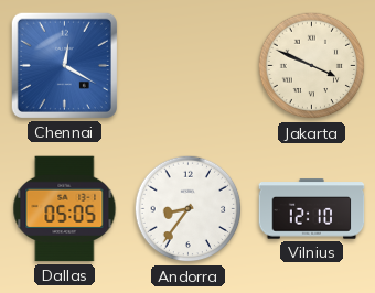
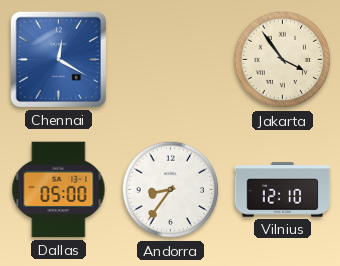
Jakarta: 3:49 -> 3:54
Dallas: 05:05 -> 05:00
